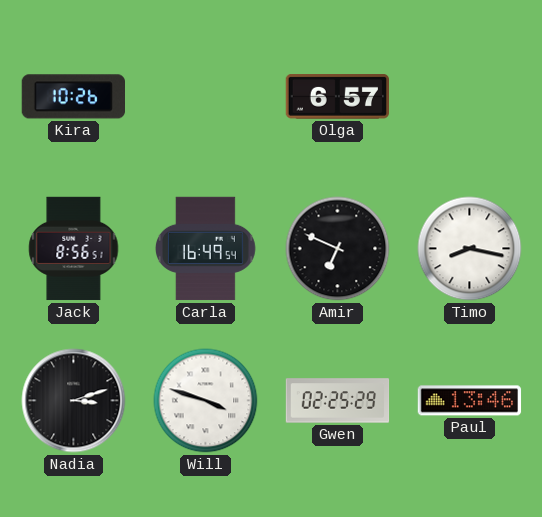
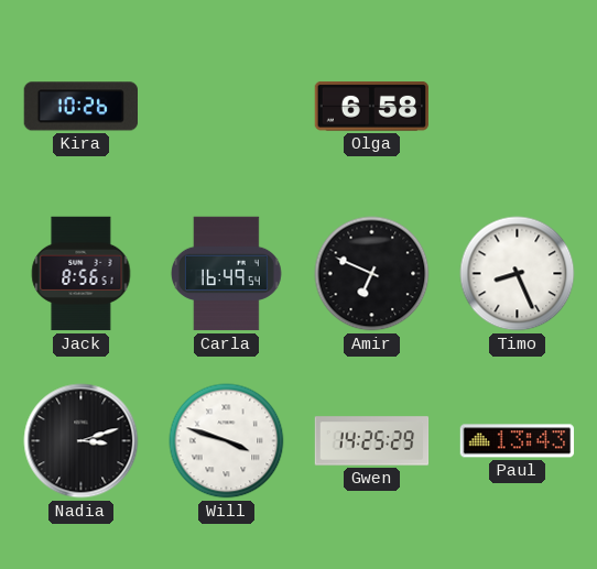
Olga: 6:57 -> 6:58
Timo: 8:17 -> 8:26
Gwen: 02:25 -> 14:25
Paul: 13:46 -> 13:43
